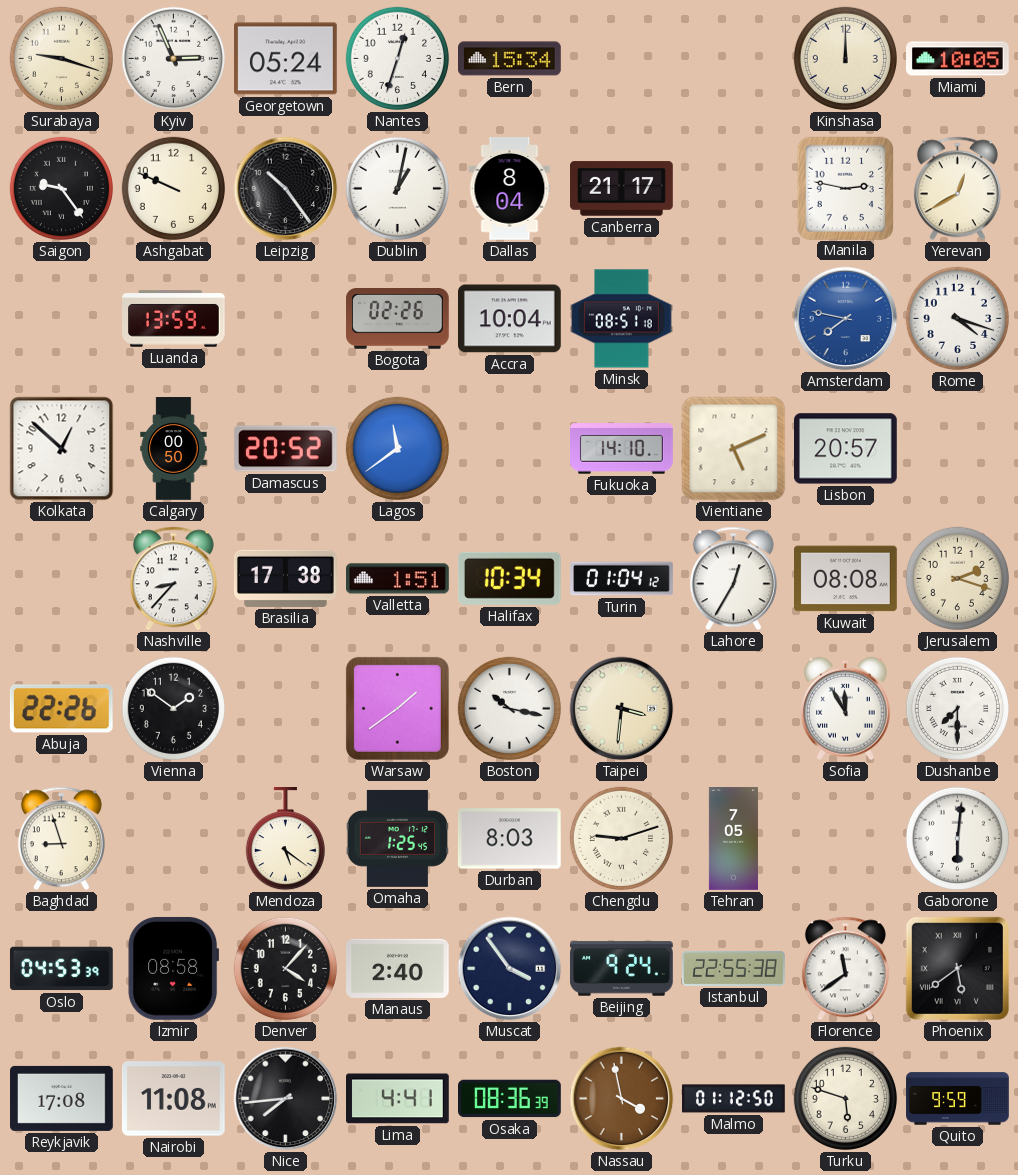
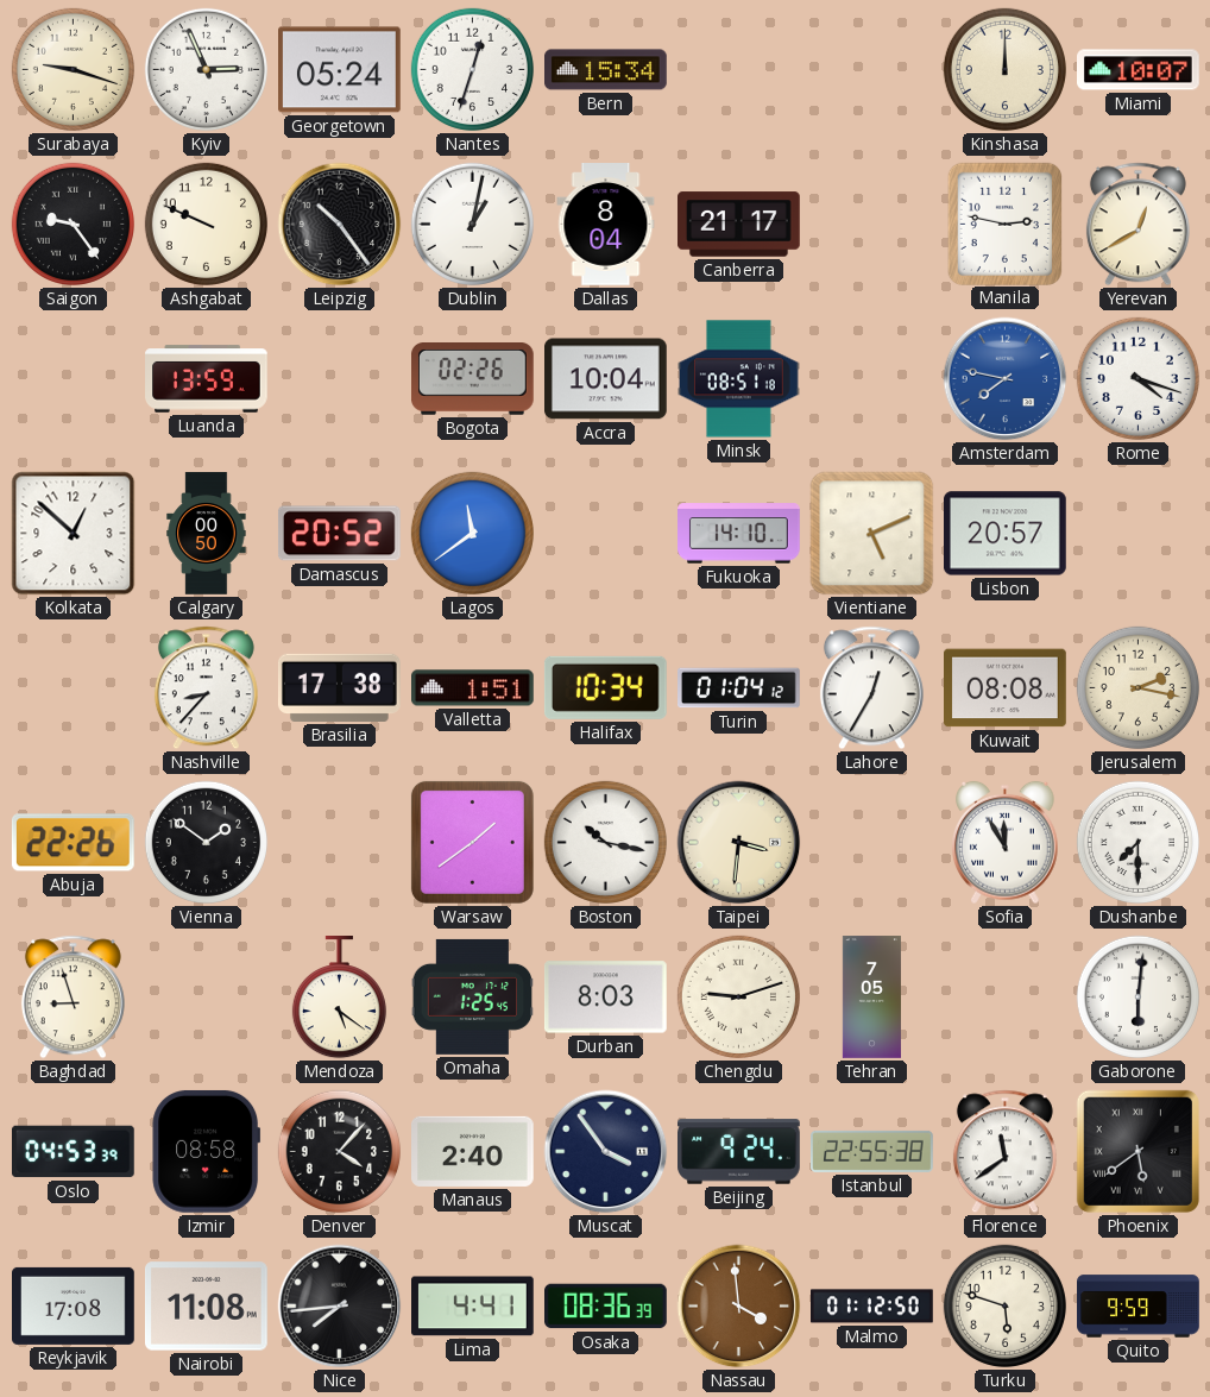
Miami: 10:05 -> 10:07
Jerusalem: 2:18 -> 2:17
Nassau: 3:58 -> 3:59
